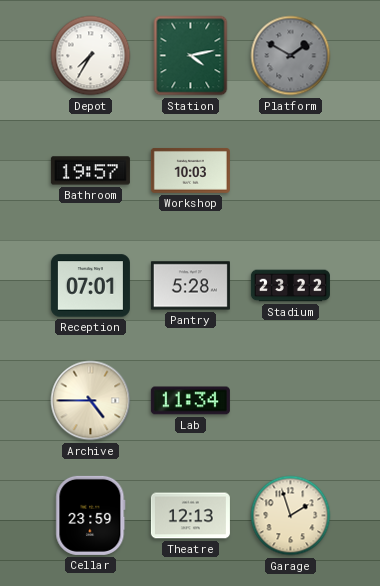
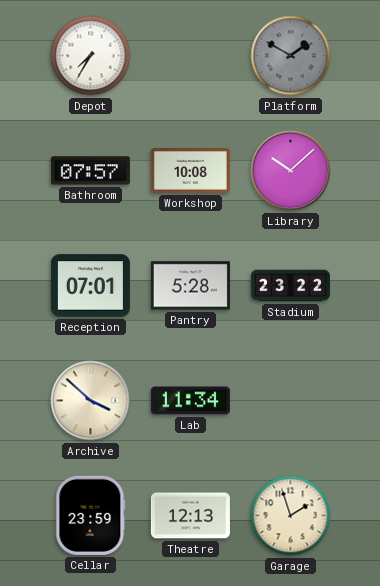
Station: 4:13 -> none
Bathroom: 19:57 -> 07:57
Workshop: 10:03 -> 10:08
Library: none -> 10:08
Archive: 4:45 -> 3:52
